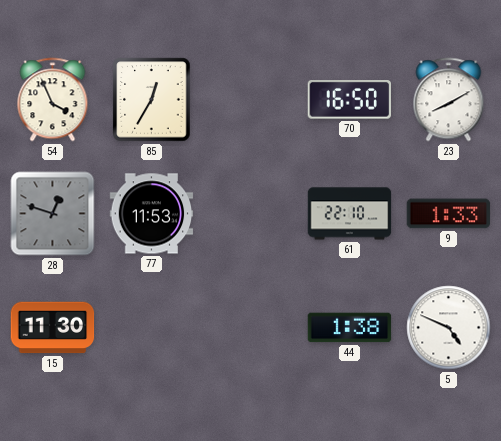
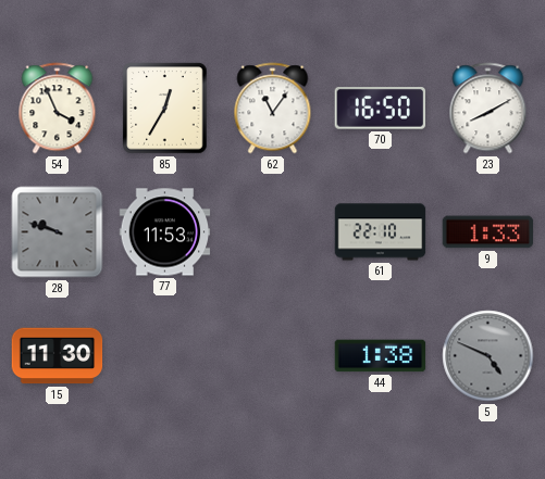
62: none -> 11:06
28: 12:48 -> 9:48
5 dial: white -> grey
